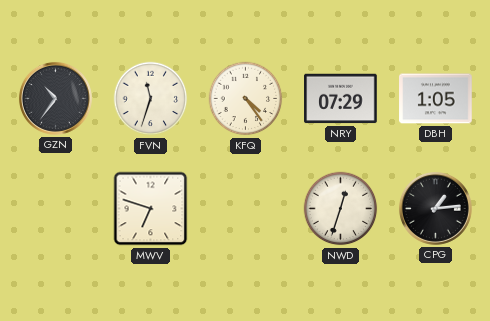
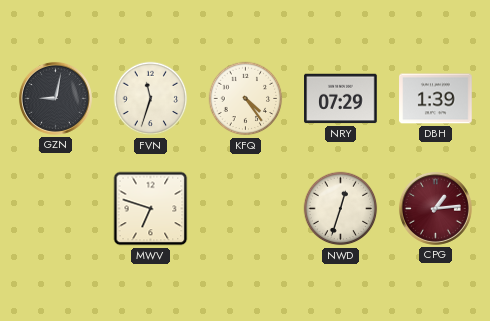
GZN: 10:36 -> 9:02
DBH: 1:05 -> 1:39
CPG dial: black -> burgundy
